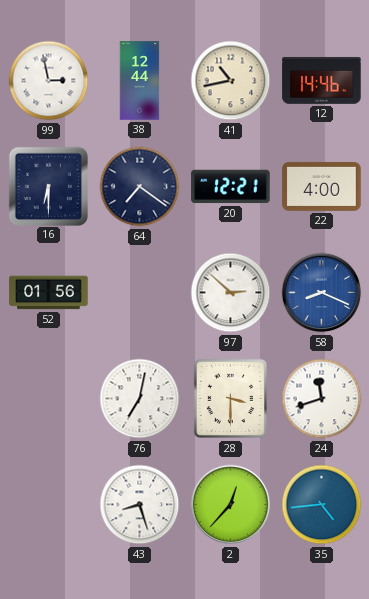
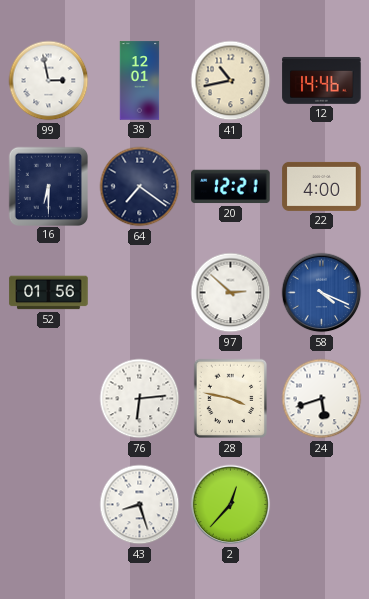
38: 12:44 -> 12:01
58: 8:19 -> 4:19
76: 7:02 -> 6:14
28: 3:30 -> 3:47
24: 11:42 -> 5:42
35: 4:44 -> none
